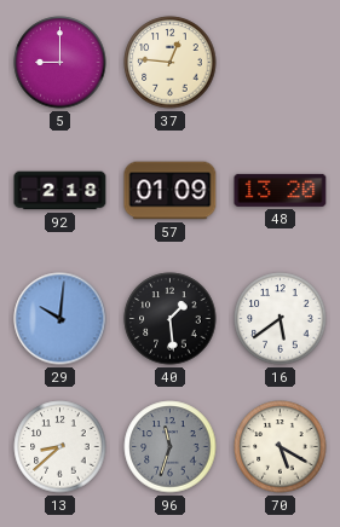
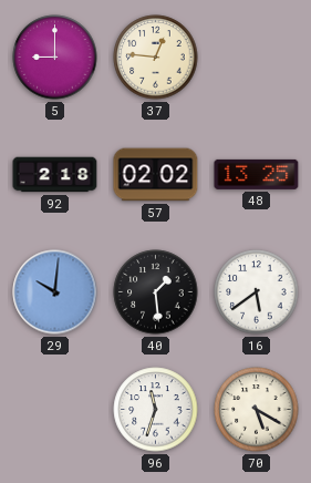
57: 01:09 -> 02:02
48: 13:20 -> 13:25
13: 8:38 -> none
96 dial: grey -> white
